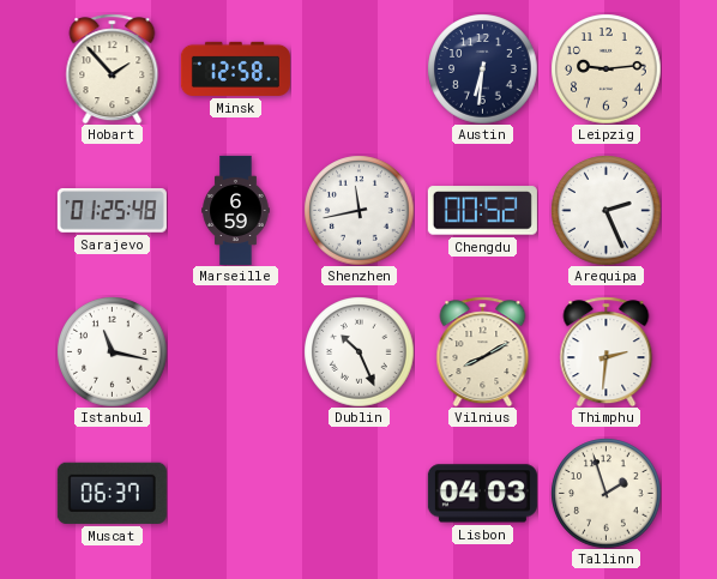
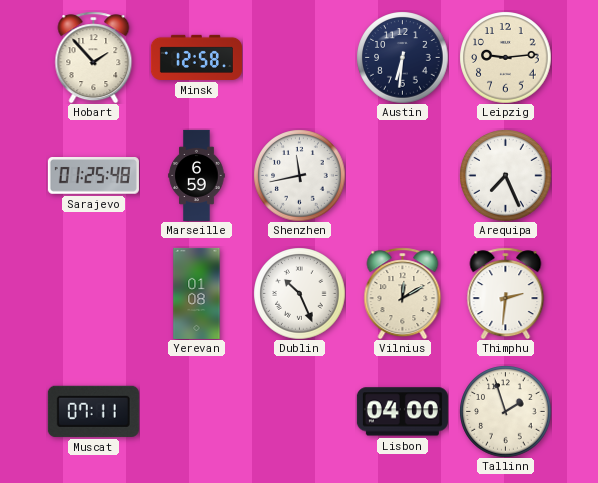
Chengdu: 00:52 -> none
Arequipa: 2:26 -> 7:26
Istanbul: 11:17 -> none
Yerevan: none -> 01:08
Vilnius: 8:10 -> 12:10
Muscat: 06:37 -> 07:11
Lisbon: 04:03 -> 04:00
